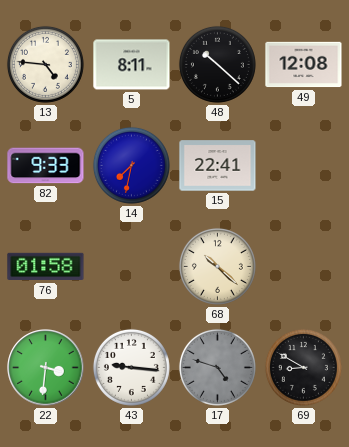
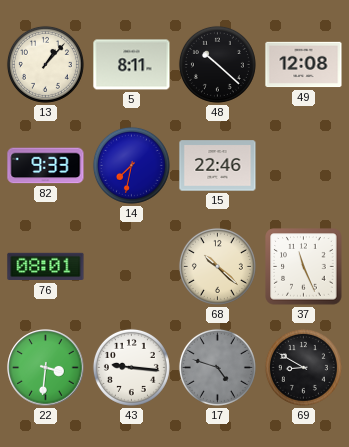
13: 4:46 -> 1:07
15: 22:41 -> 22:46
76: 01:58 -> 08:01
37: none -> 11:26
